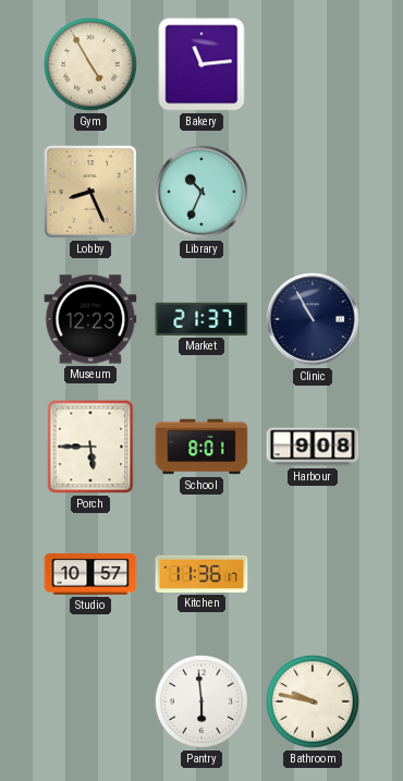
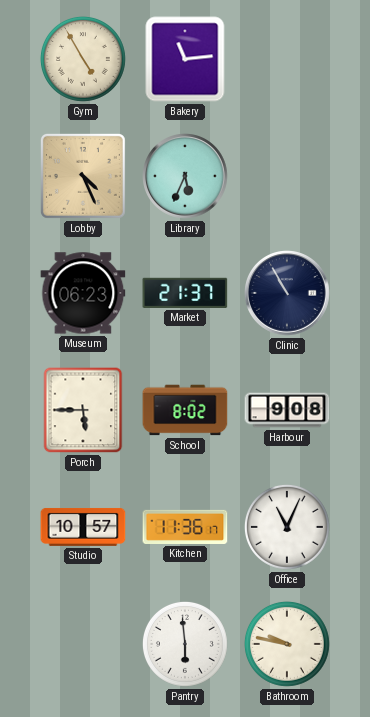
Lobby: 8:26 -> 4:26
Library: 10:34 -> 5:34
Museum: 12:23 -> 06:23
School: 8:01 -> 8:02
Office: none -> 11:04
